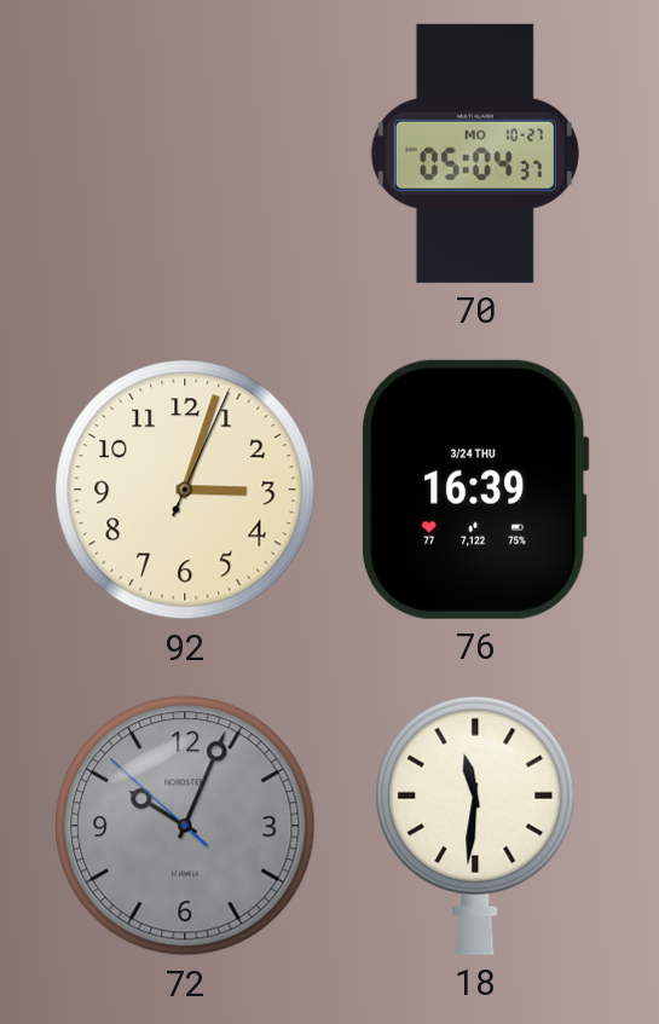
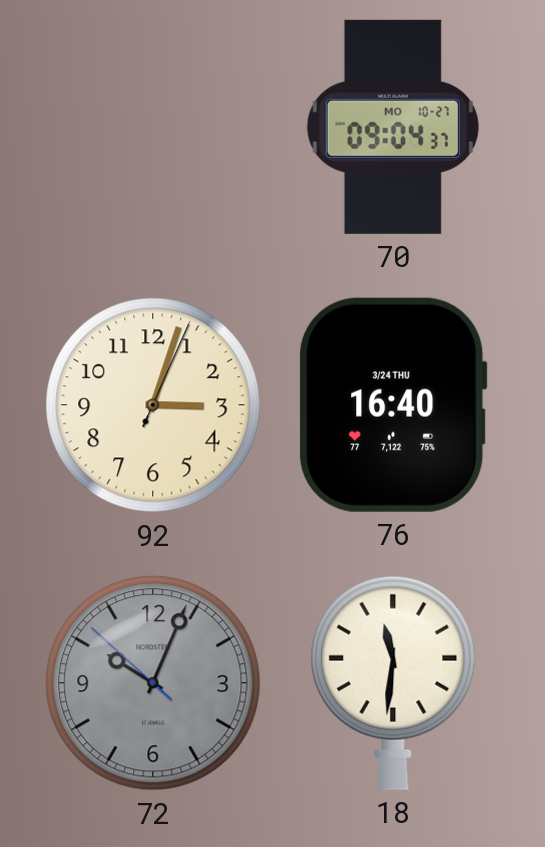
70: 05:04 -> 09:04
76: 16:39 -> 16:40
